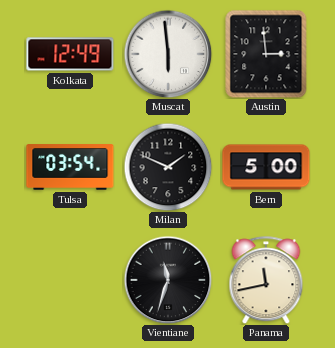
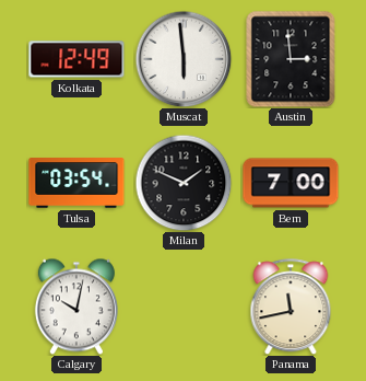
Bern: 5:00 -> 7:00
Calgary: none -> 10:02
Vientiane: 11:33 -> none
